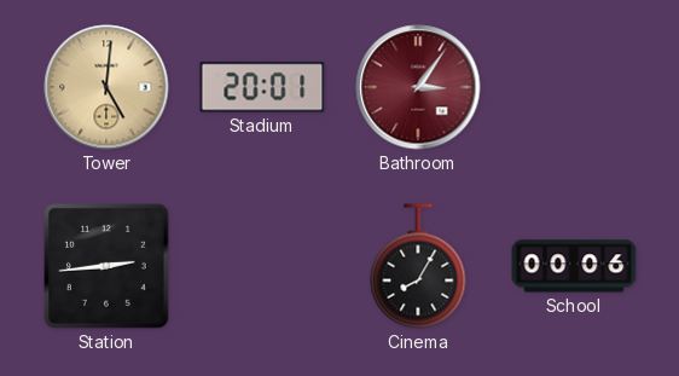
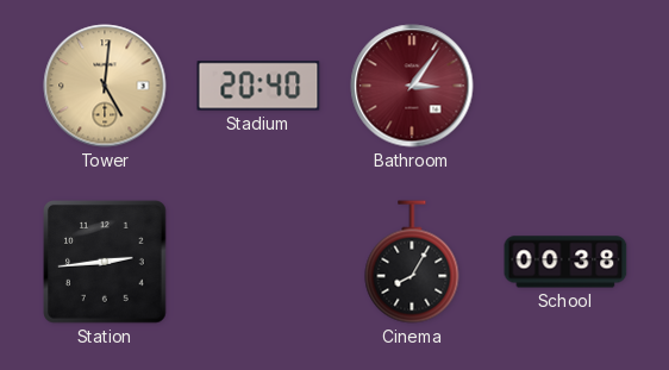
Stadium: 20:01 -> 20:40
School: 00:06 -> 00:38
